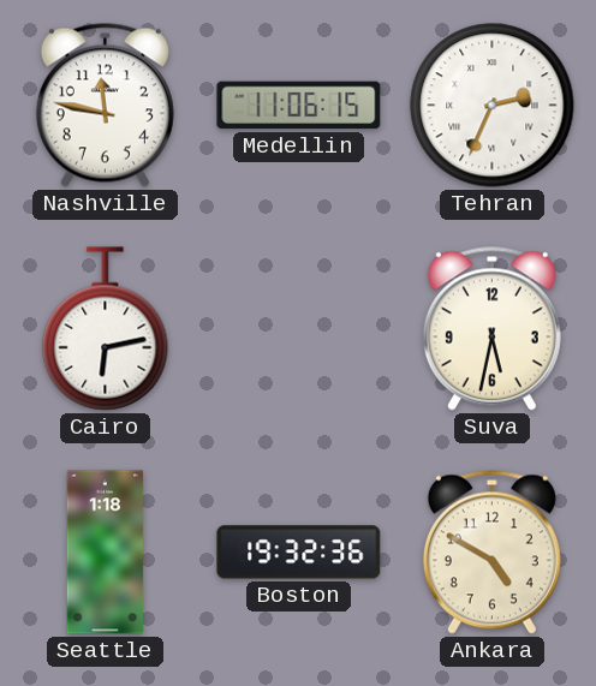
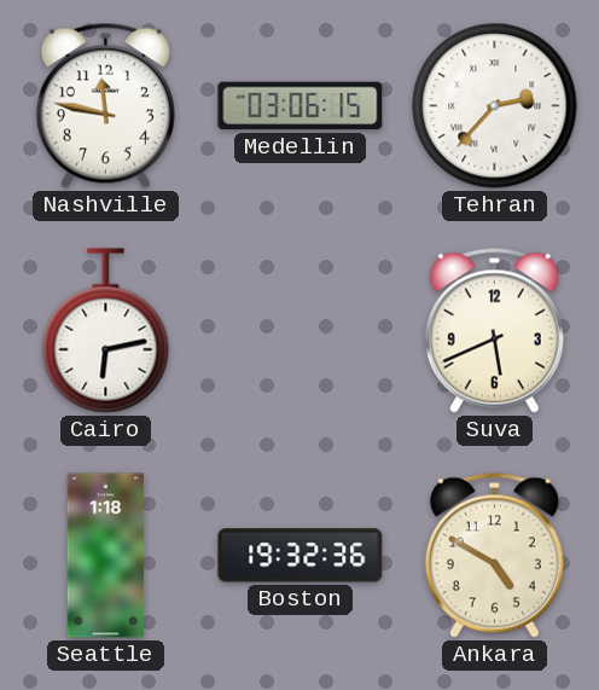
Medellin: 11:06 -> 03:06
Tehran: 2:34 -> 2:37
Suva: 5:32 -> 5:41
